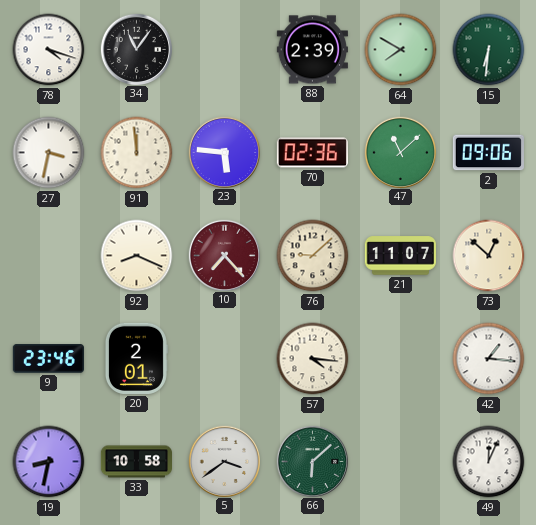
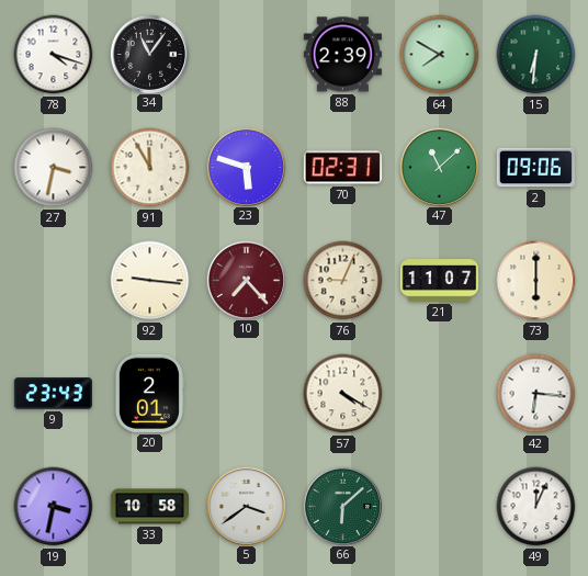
91: 11:59 -> 11:55
23: 5:46 -> 5:48
70: 02:36 -> 02:31
92: 8:19 -> 9:16
76: 9:08 -> 9:04
73: 12:52 -> 6:00
9: 23:46 -> 23:43
57: 4:16 -> 4:20
42: 1:16 -> 6:16
19: 8:32 -> 3:32
